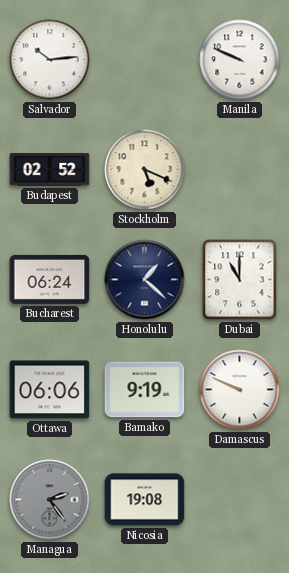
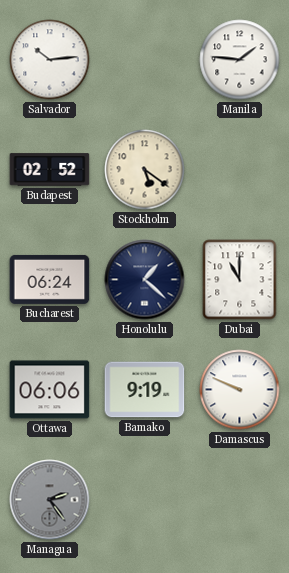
Manila: 9:49 -> 1:46
Stockholm: 5:19 -> 5:21
Nicosia: 19:08 -> none
